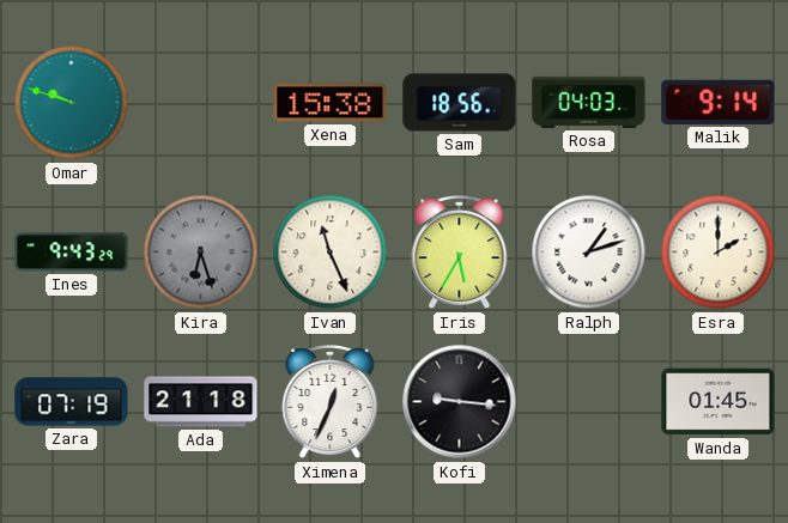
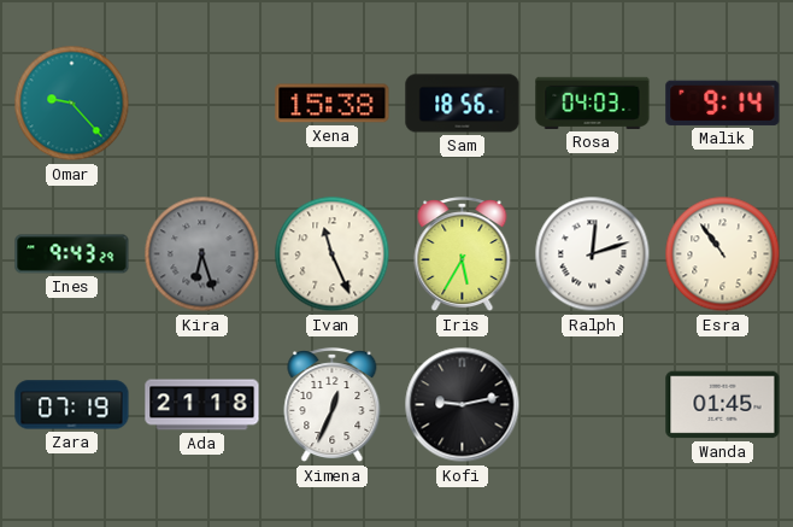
Omar: 9:48 -> 9:23
Ralph: 1:12 -> 12:12
Esra: 2:00 -> 10:54
Kofi: 9:16 -> 9:13
